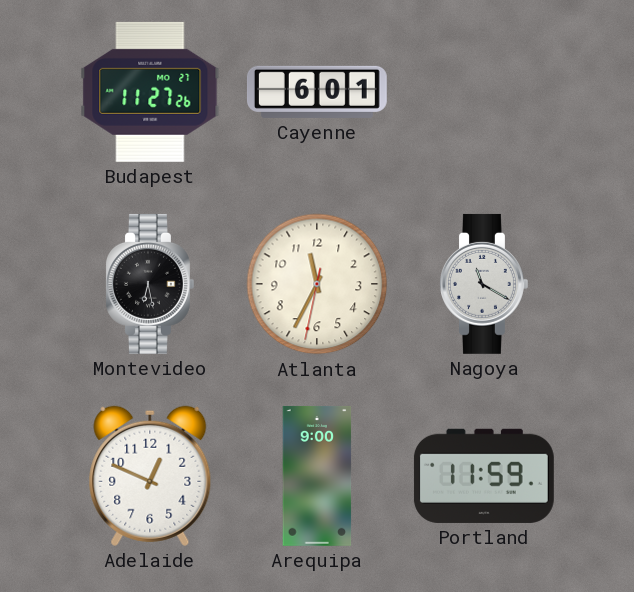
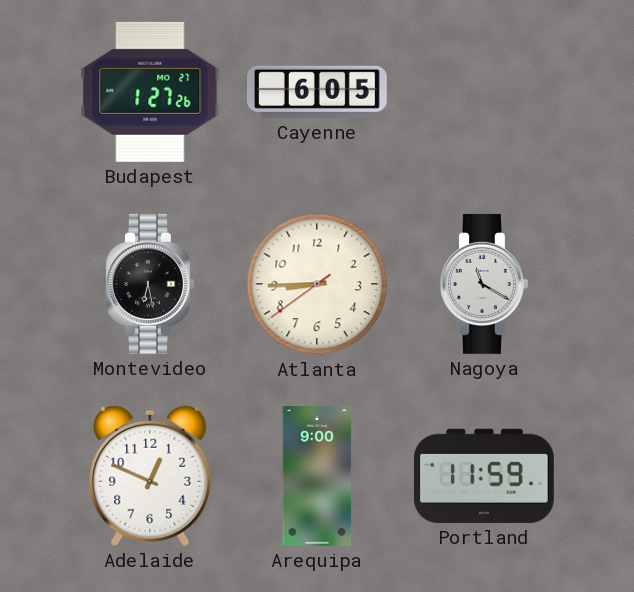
Budapest: 11:27 -> 1:27
Cayenne: 6:01 -> 6:05
Atlanta: 11:34 -> 8:44
